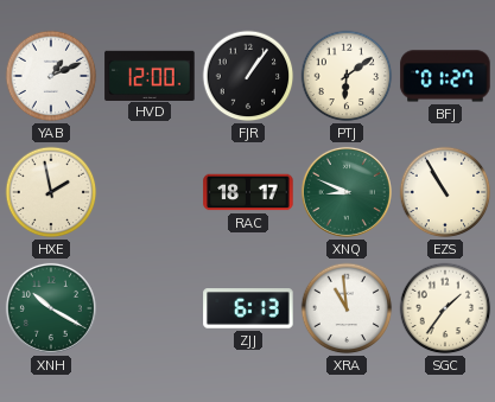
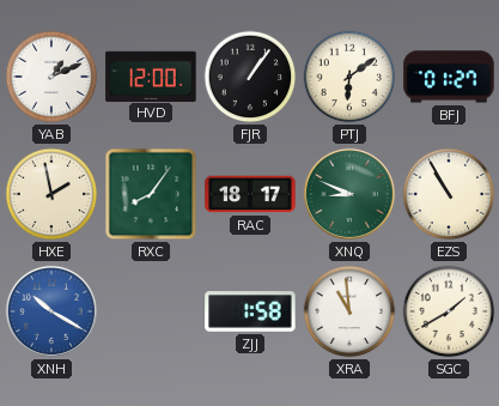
RXC: none -> 8:06
XNH dial: green -> blue
ZJJ: 6:13 -> 1:58
SGC: 1:36 -> 1:40
